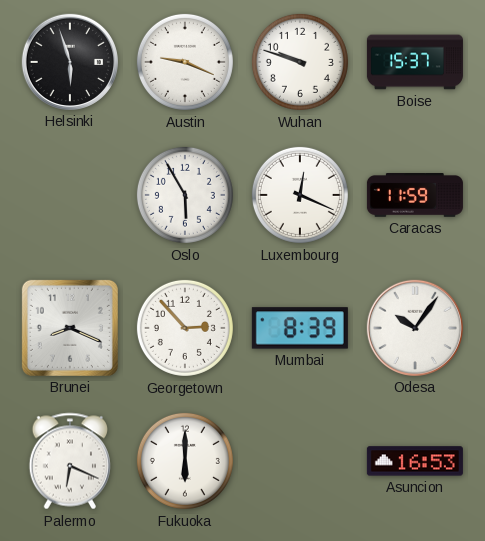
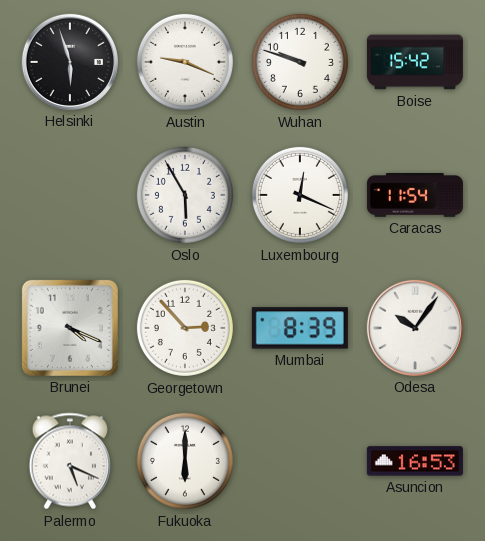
Boise: 15:37 -> 15:42
Caracas: 11:59 -> 11:54
Brunei: 8:19 -> 4:19
Palermo: 6:19 -> 5:19
